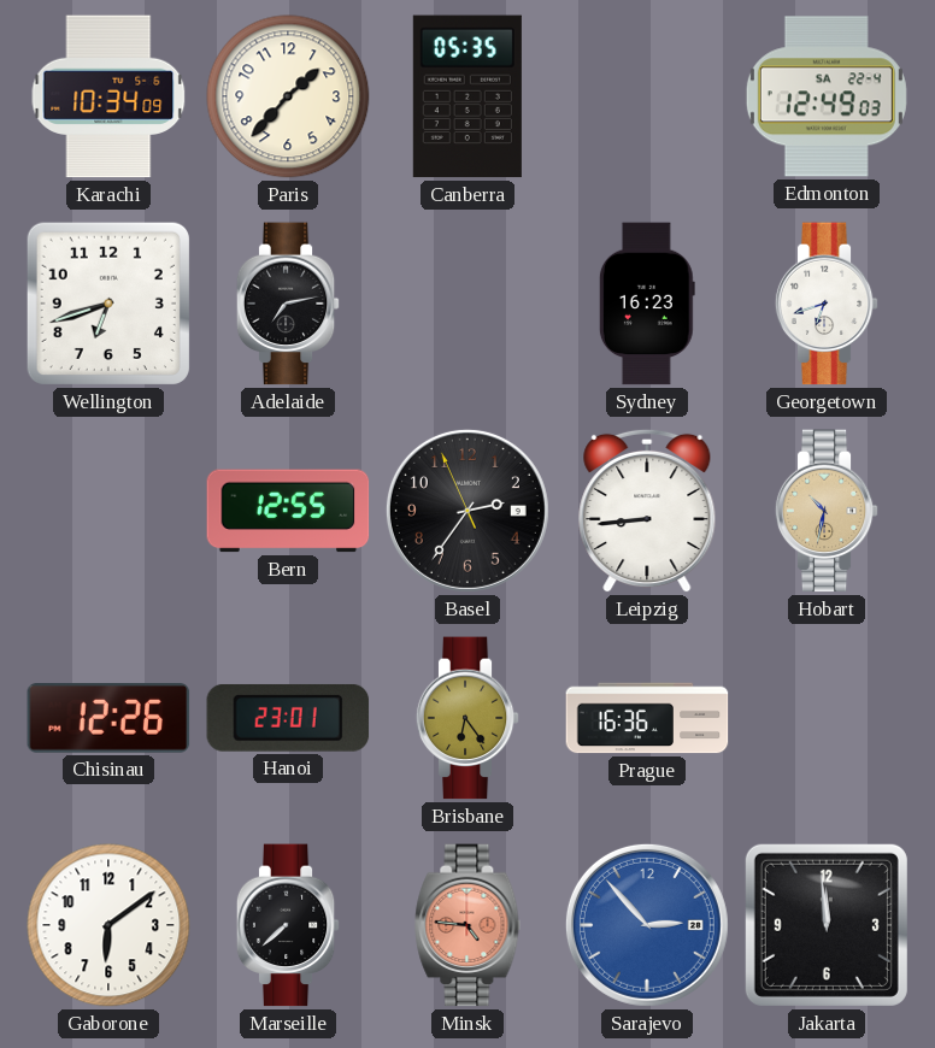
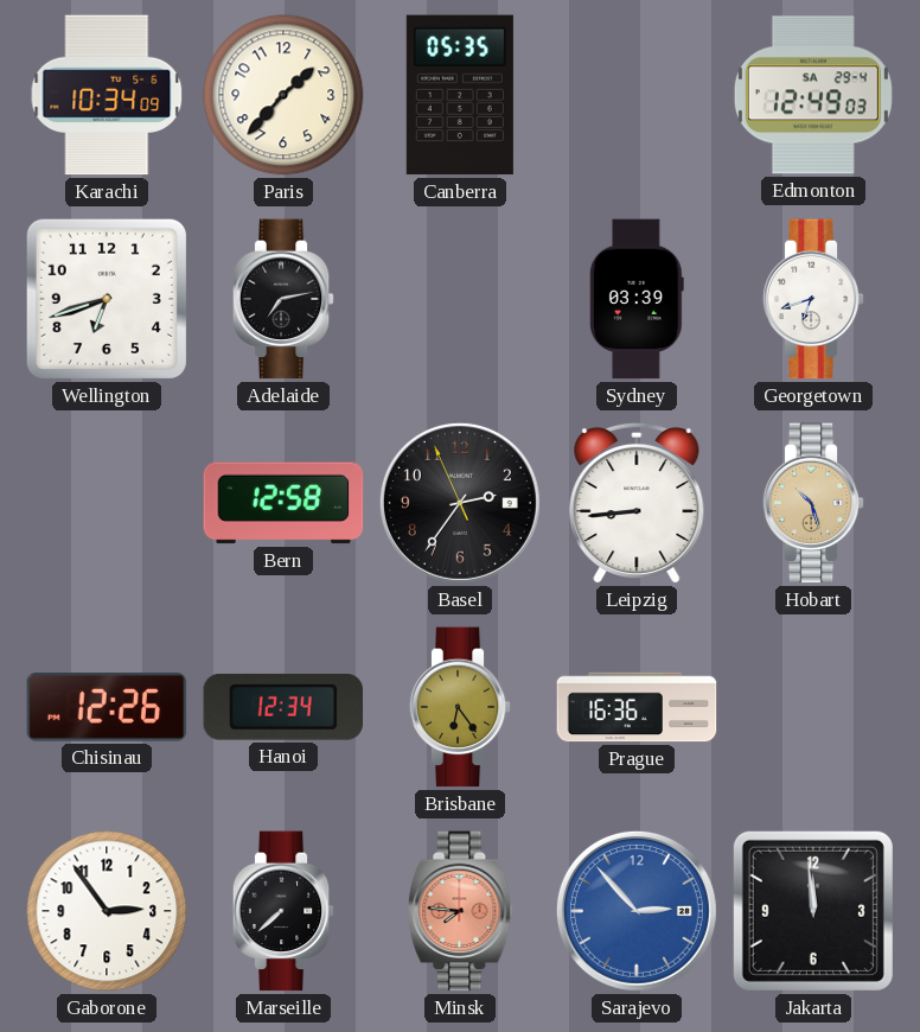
Edmonton date: SA 22-4 -> SA 29-4
Sydney: 16:23 -> 03:39
Bern: 12:55 -> 12:58
Hobart: 10:32 -> 10:27
Hanoi: 23:01 -> 12:34
Gaborone: 6:09 -> 2:54
Minsk: 4:46 -> 7:46
